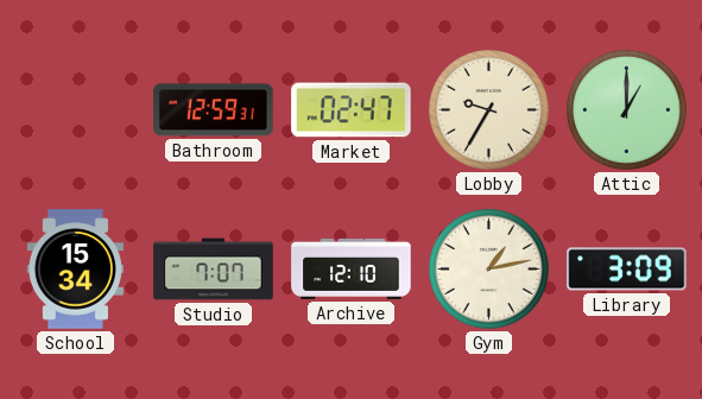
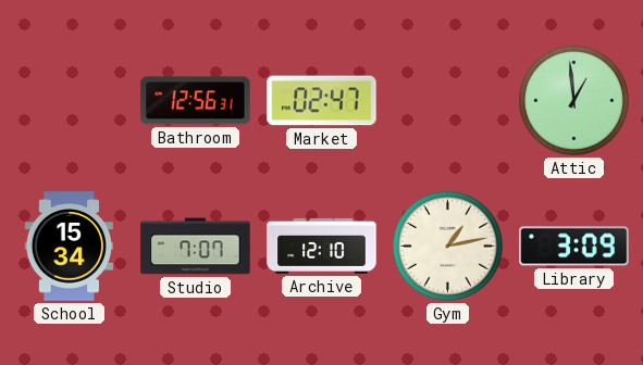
Bathroom: 12:59 -> 12:56
Lobby: 9:35 -> none
Attic: 1:00 -> 12:59
